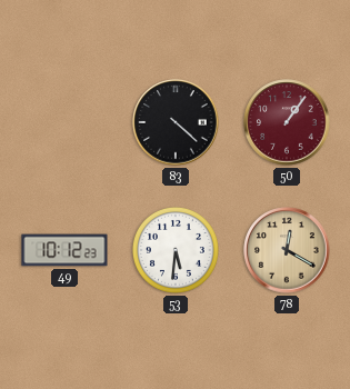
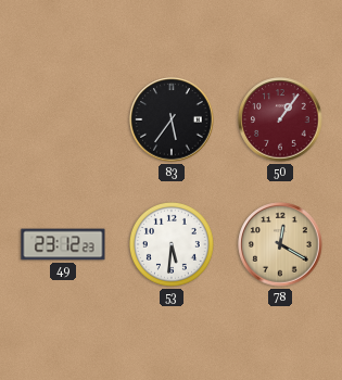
83: 4:22 -> 5:36
49: 10:12 -> 23:12
